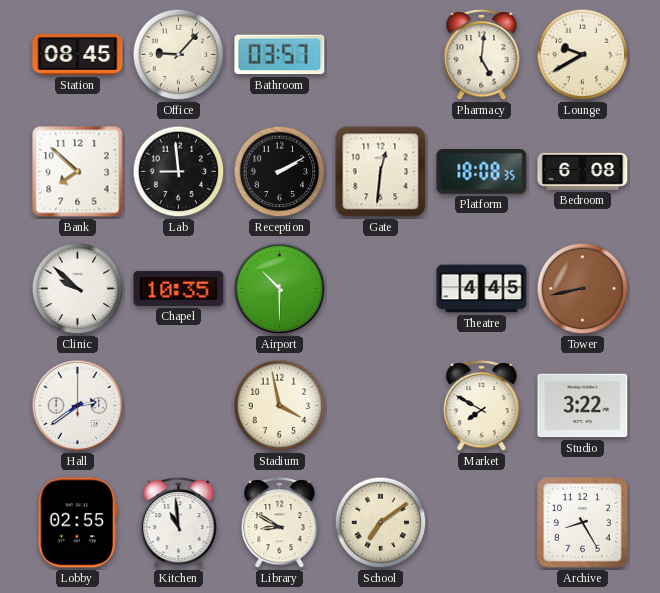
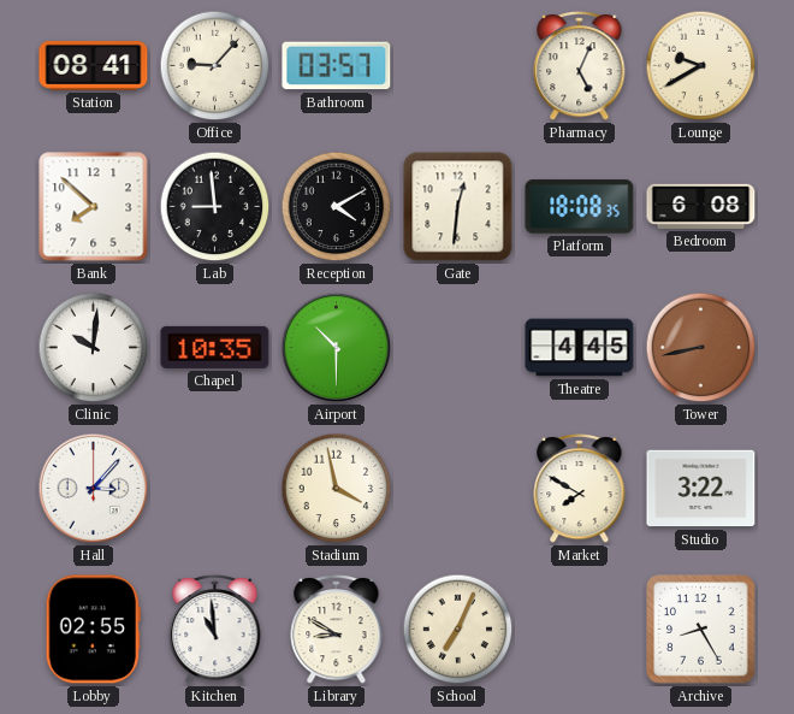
Station: 08:45 -> 08:41
Pharmacy: 5:01 -> 5:04
Reception: 2:10 -> 4:10
Clinic: 9:52 -> 10:01
Hall: 2:39 -> 3:07
School: 7:09 -> 7:04
